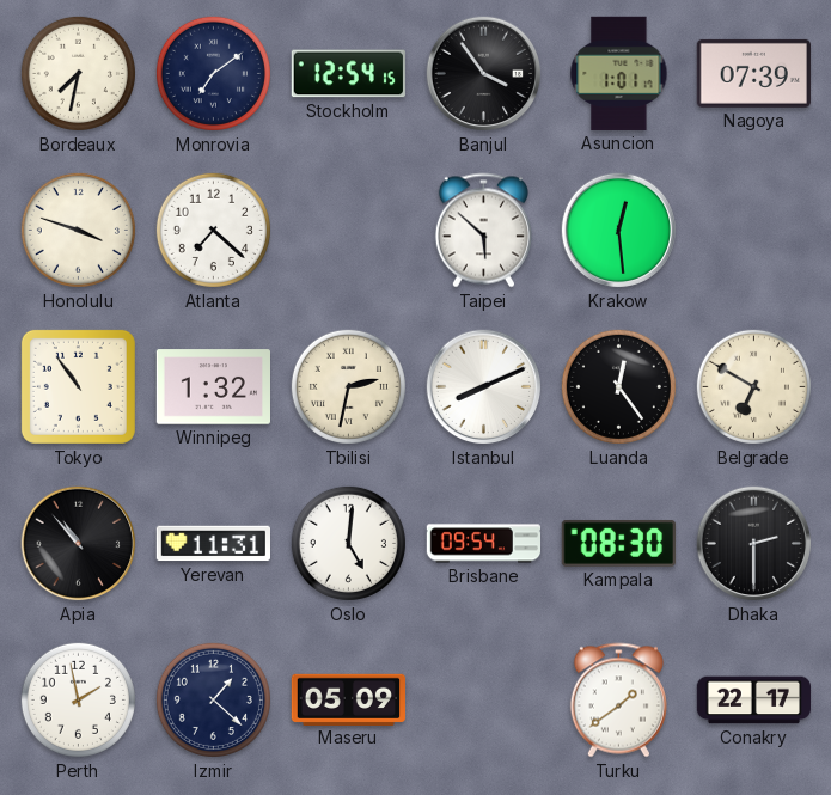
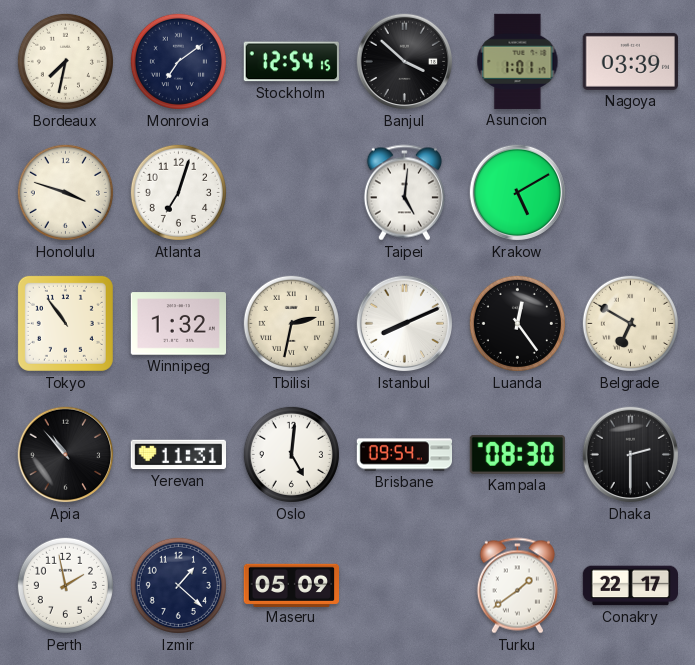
Banjul: 3:54 -> 3:52
Nagoya: 07:39 -> 03:39
Atlanta: 7:22 -> 7:03
Taipei: 5:52 -> 5:01
Krakow: 12:29 -> 5:10
